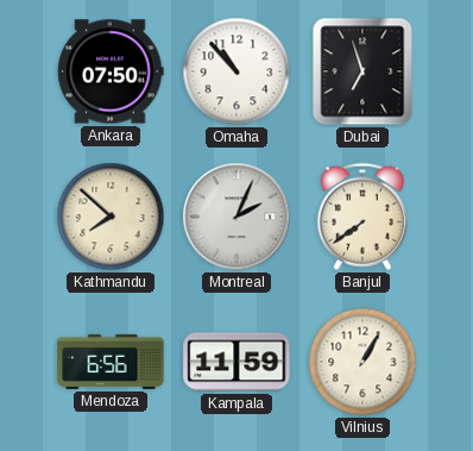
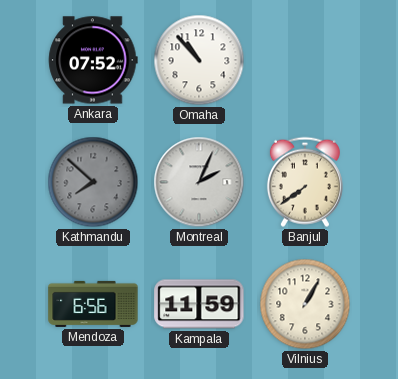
Ankara: 07:50 -> 07:52
Dubai: 6:57 -> none
Kathmandu dial: cream -> grey
